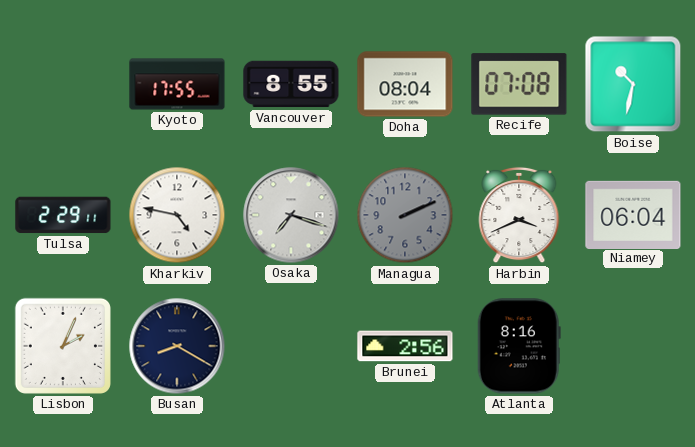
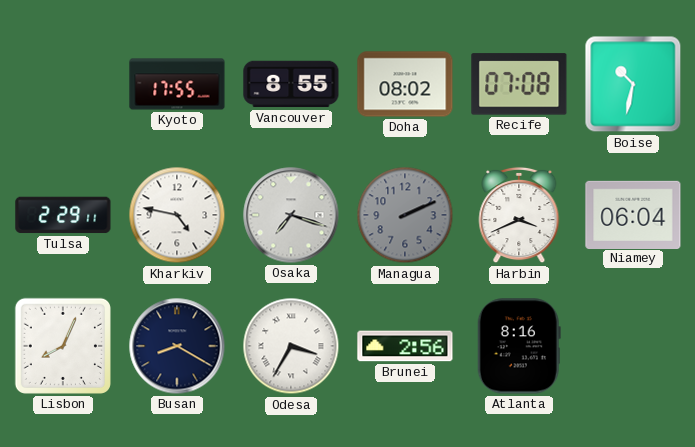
Doha: 08:04 -> 08:02
Lisbon: 2:04 -> 8:04
Odesa: none -> 3:35
